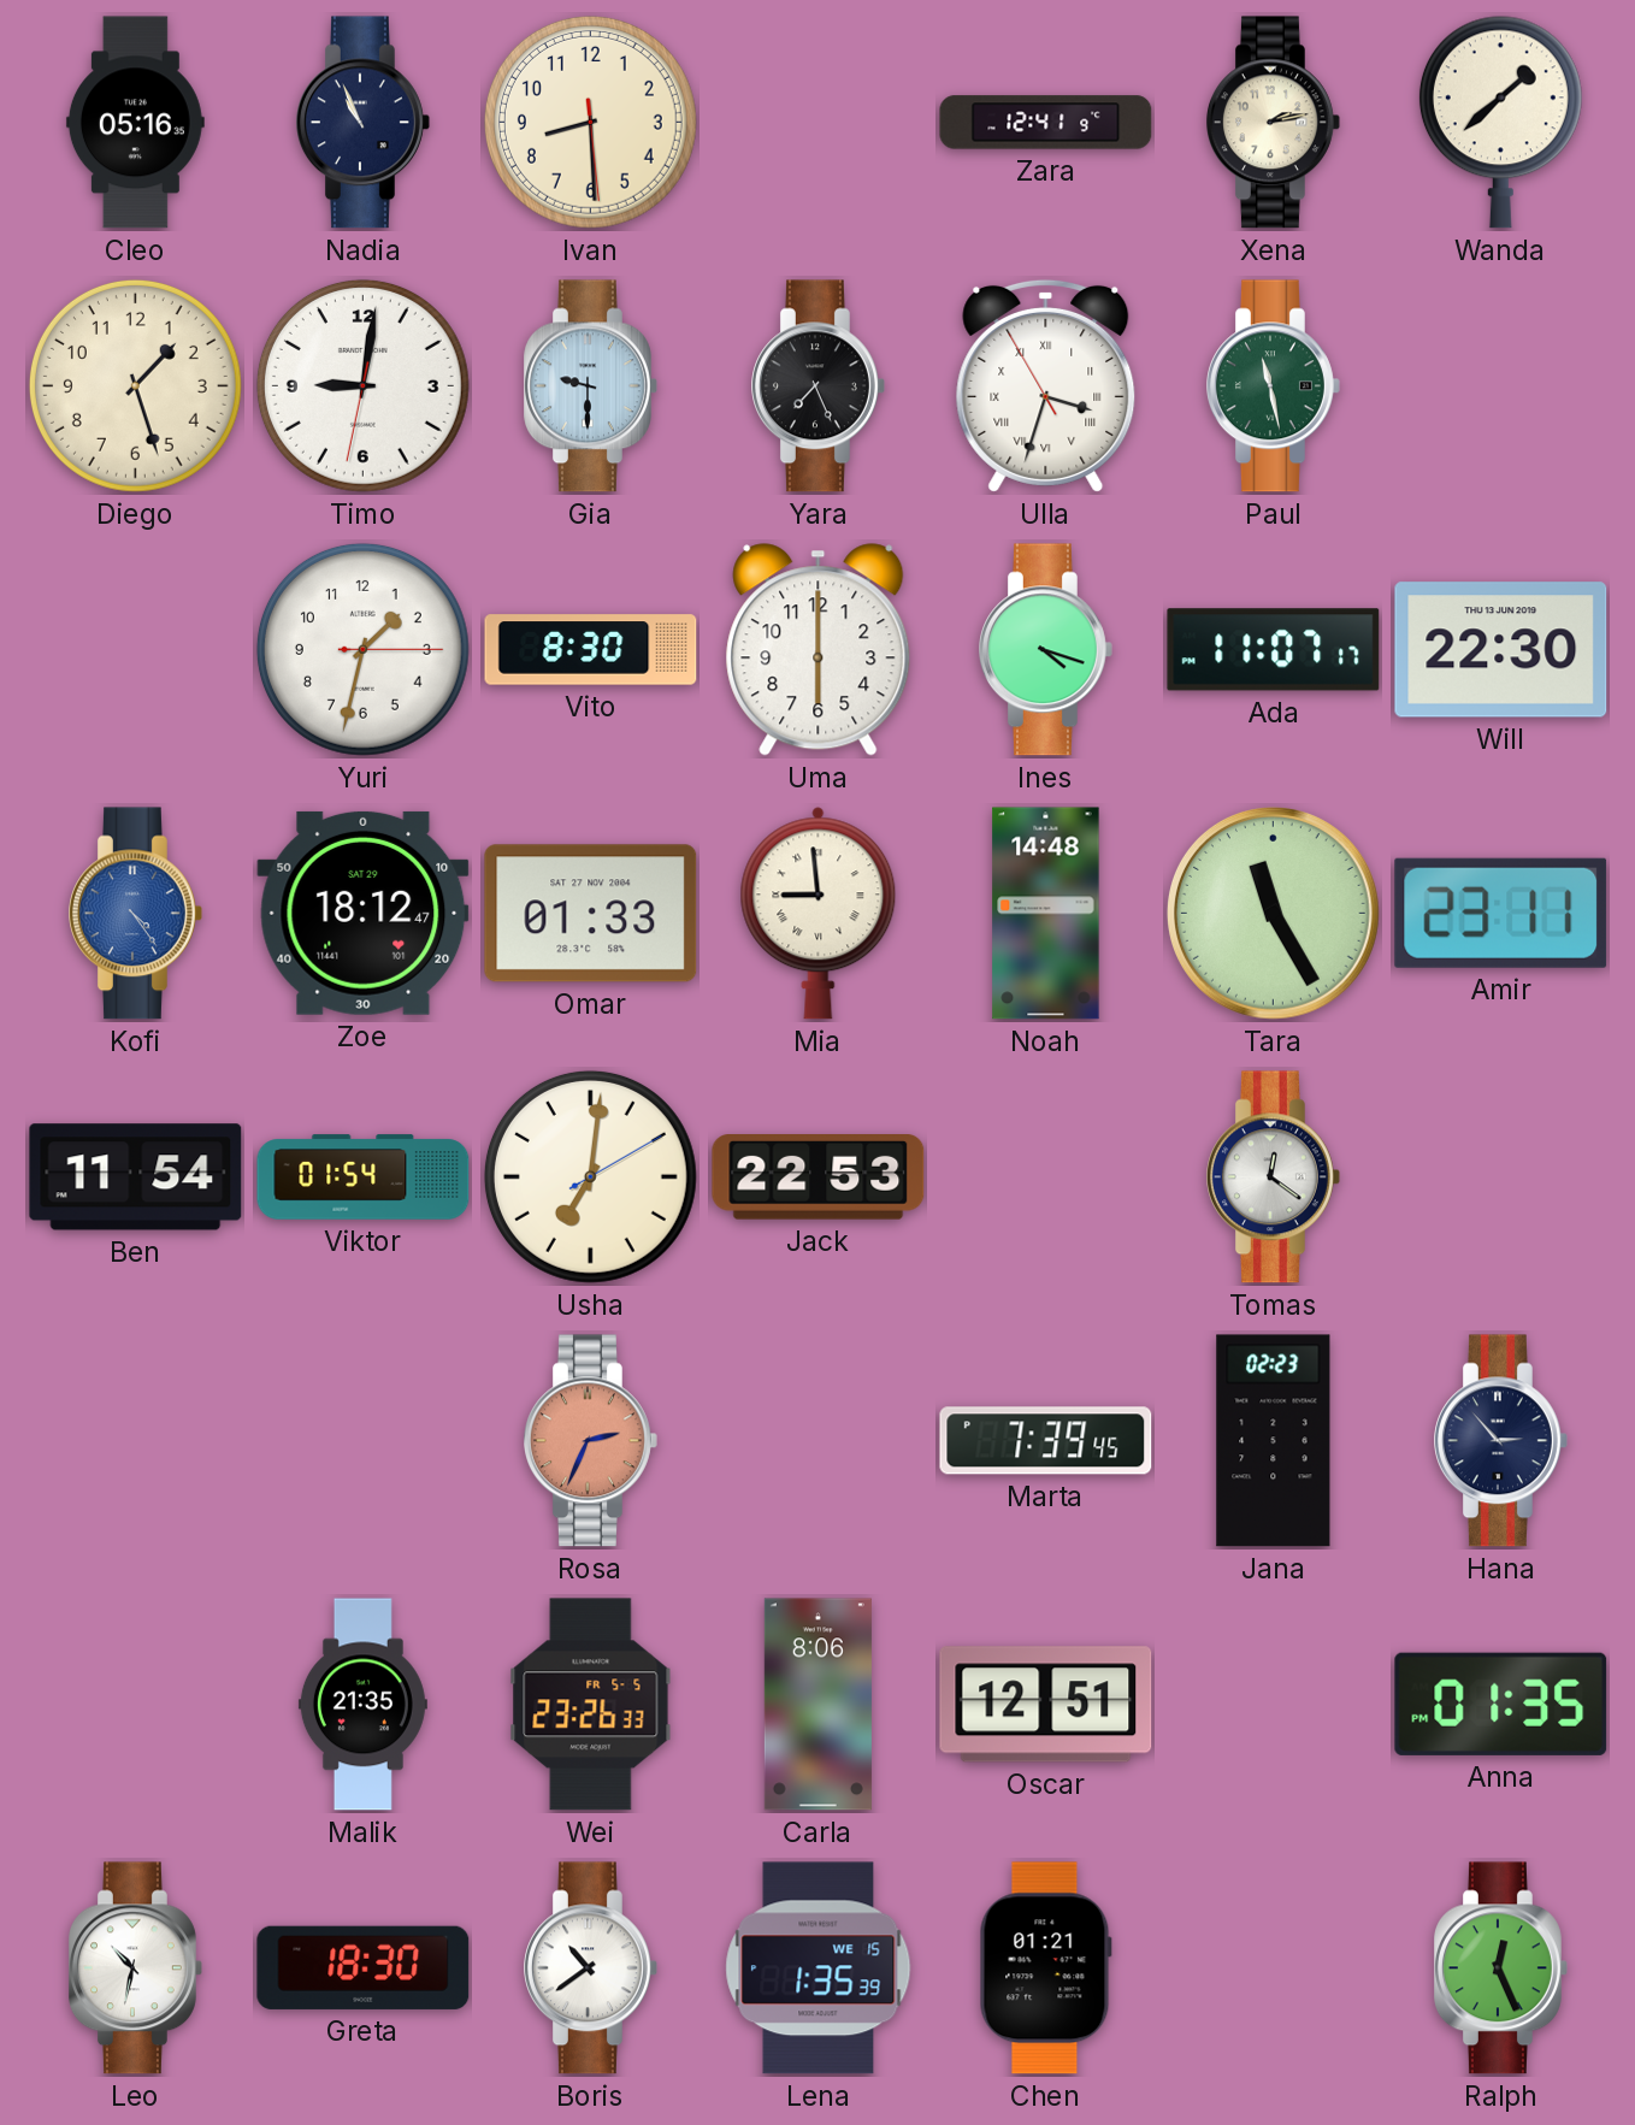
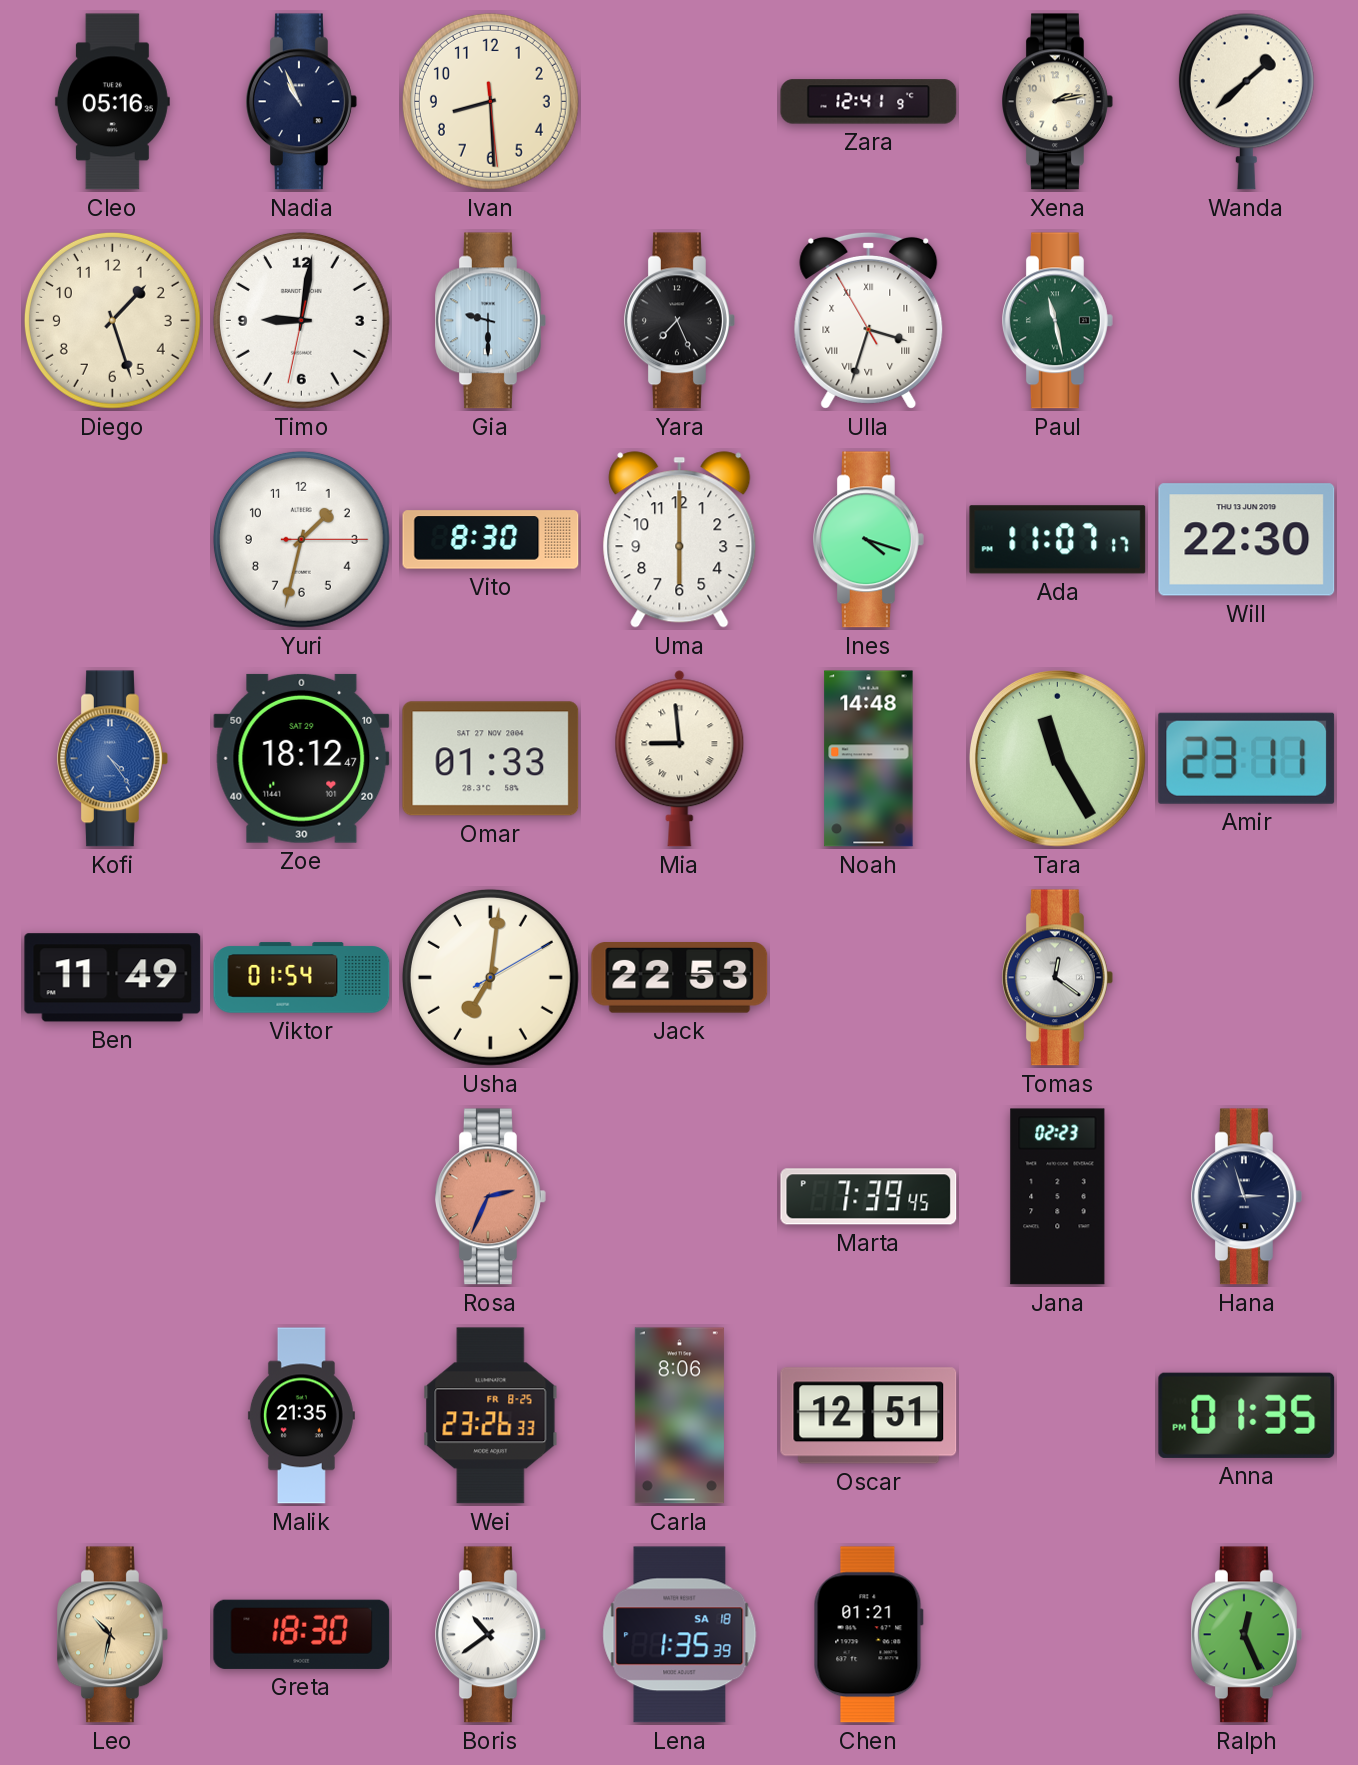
Ben: 11:54 -> 11:49
Hana: 2:53 -> 2:57
Wei date: FR 5-5 -> FR 8-25
Leo dial: white -> champagne
Lena date: WE 15 -> SA 18
